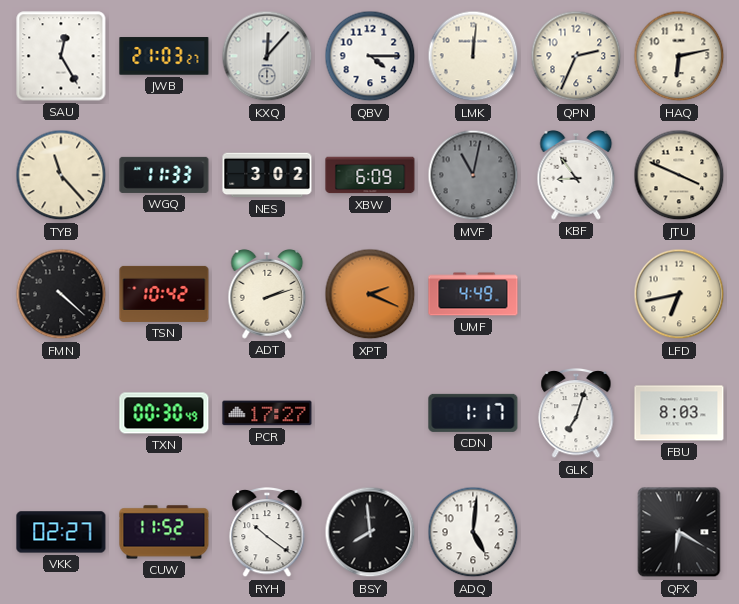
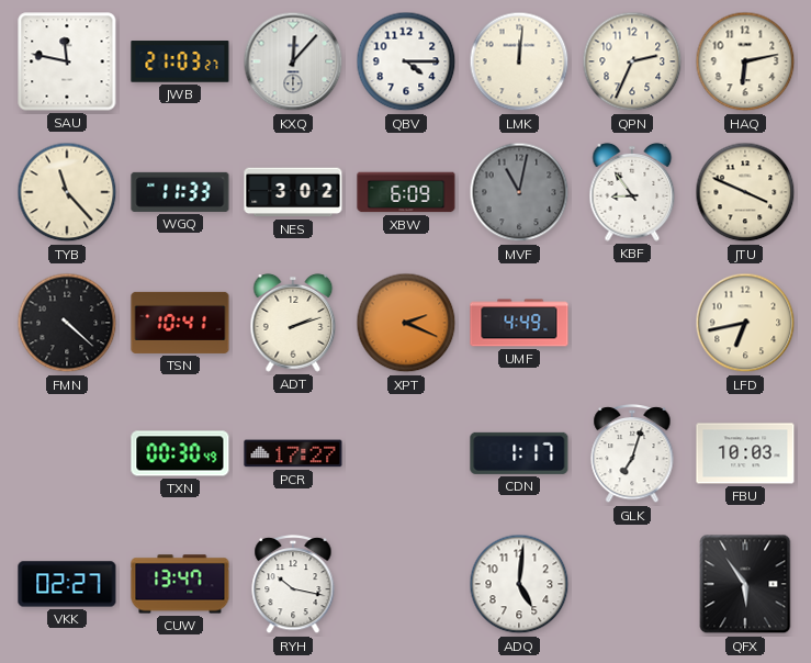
SAU: 12:25 -> 11:47
TSN: 10:42 -> 10:41
FBU: 8:03 -> 10:03
CUW: 11:52 -> 13:47
RYH: 10:21 -> 10:17
BSY: 7:59 -> none
QFX: 6:20 -> 5:54
